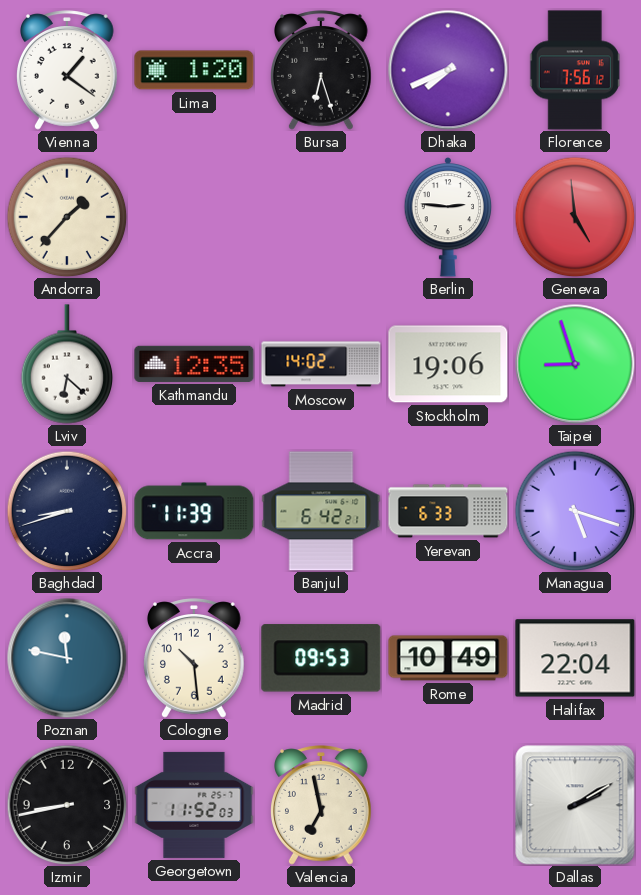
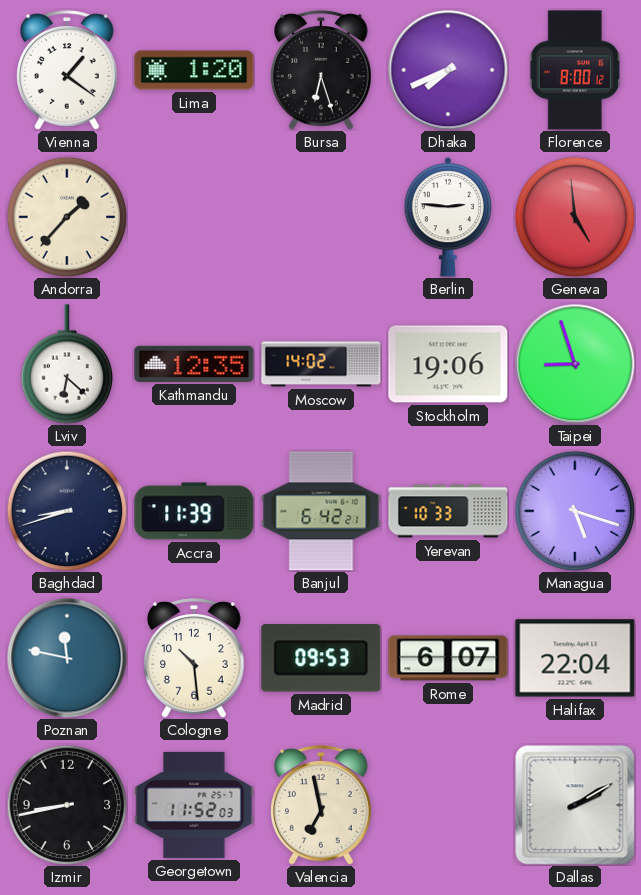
Florence: 7:56 -> 8:00
Yerevan: 6:33 -> 10:33
Rome: 10:49 -> 6:07
